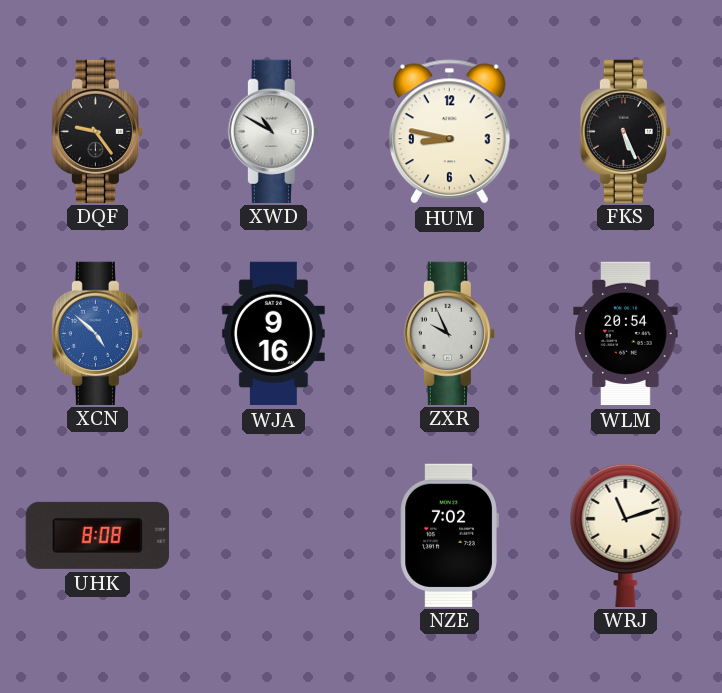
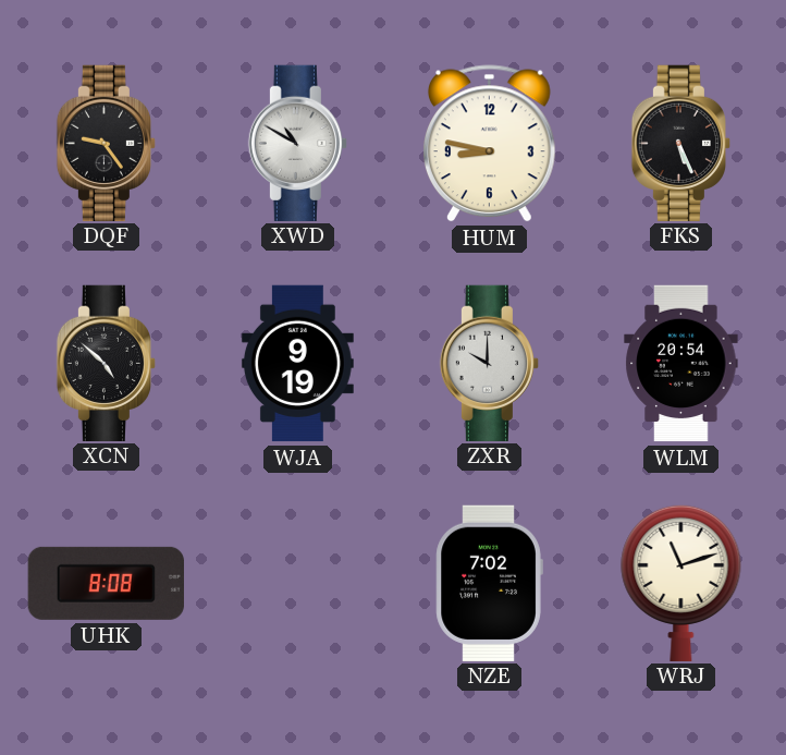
XCN dial: blue -> black
WJA: 9:16 -> 9:19
ZXR: 9:56 -> 10:00
